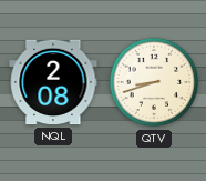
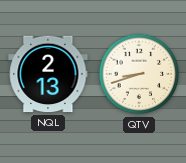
NQL: 2:08 -> 2:13
